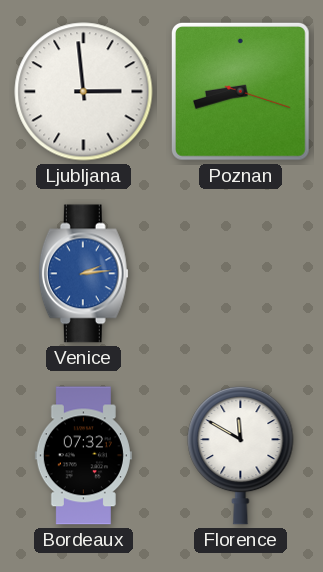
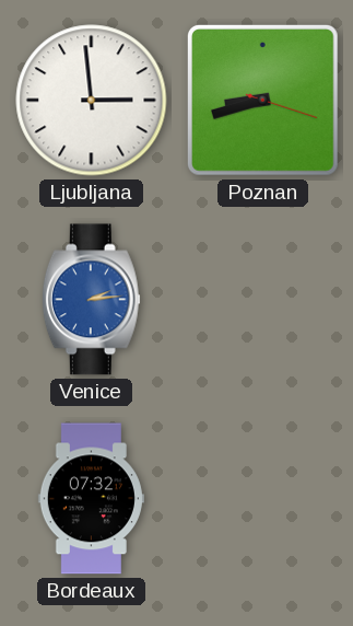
Florence: 11:50 -> none
